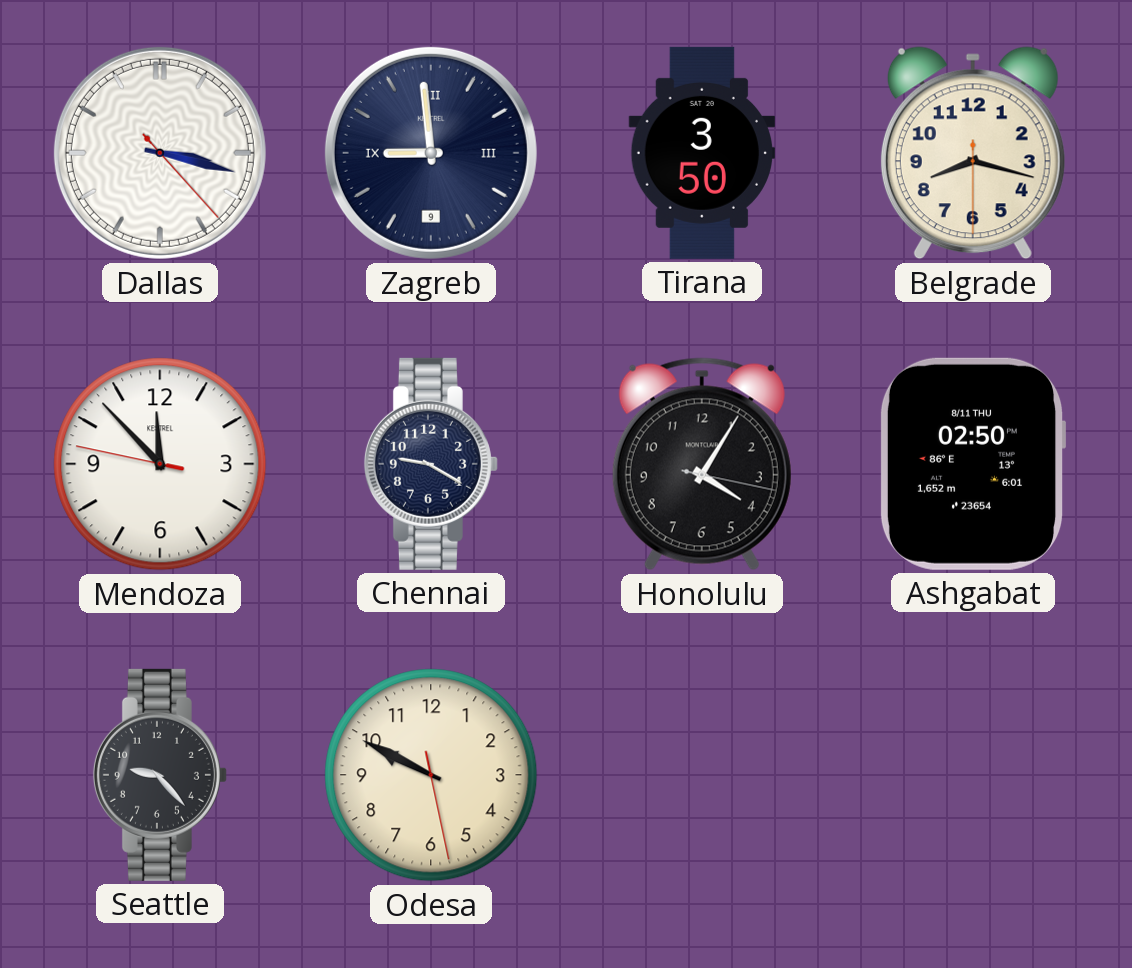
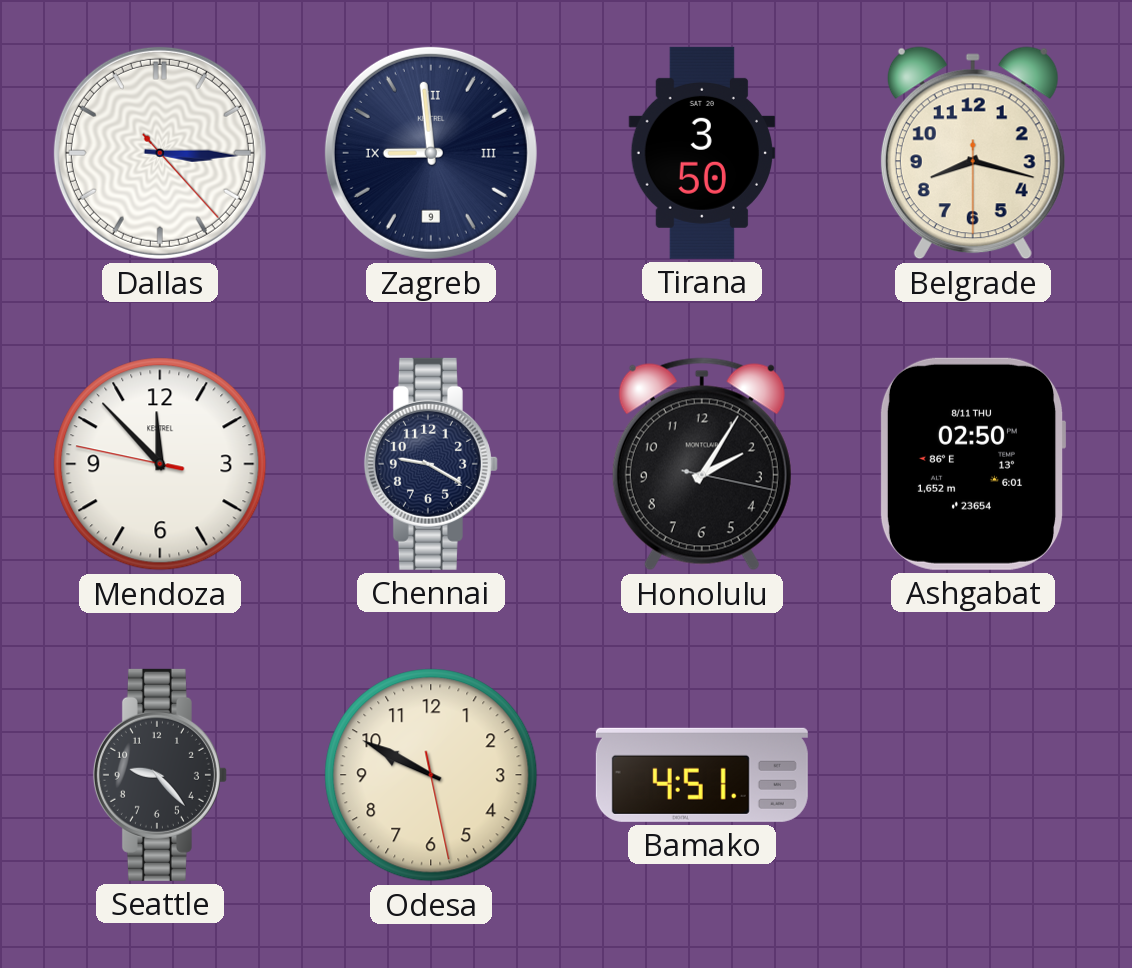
Dallas: 3:17 -> 3:15
Honolulu: 4:05 -> 2:05
Bamako: none -> 4:51
